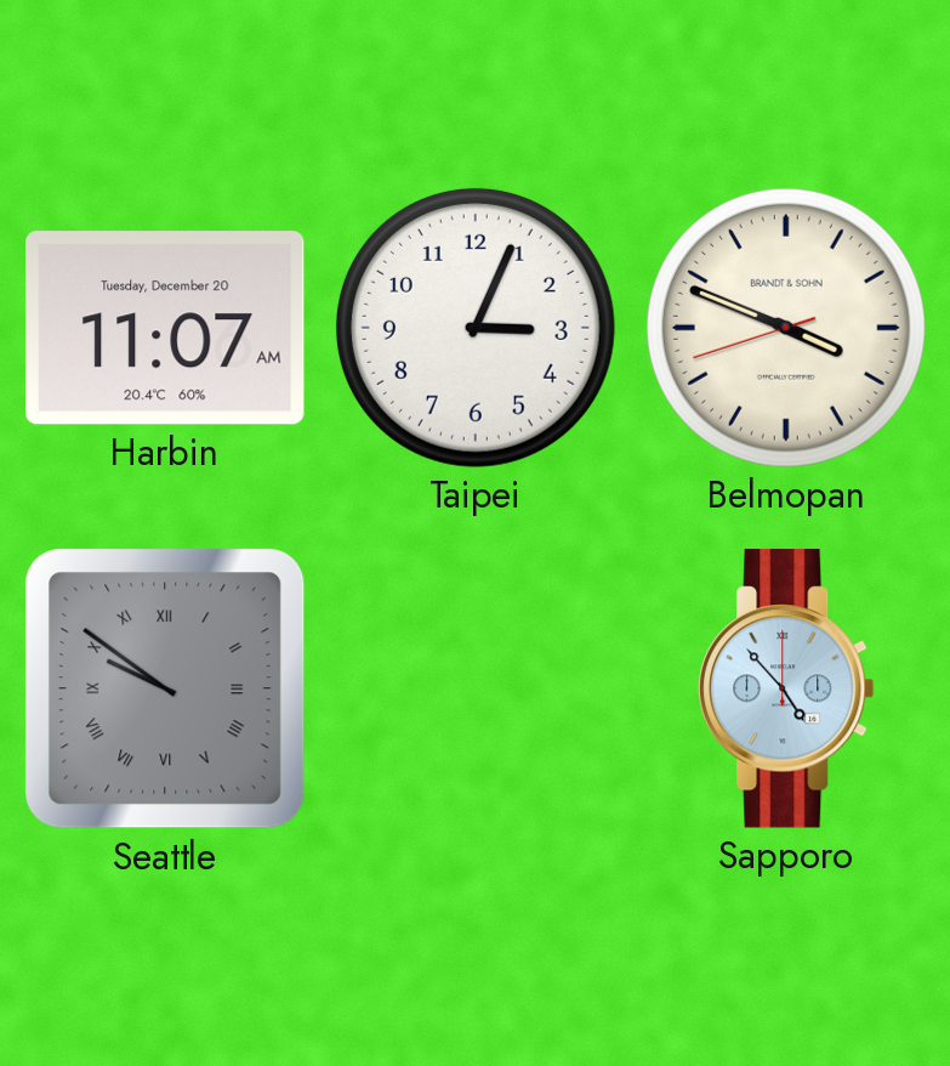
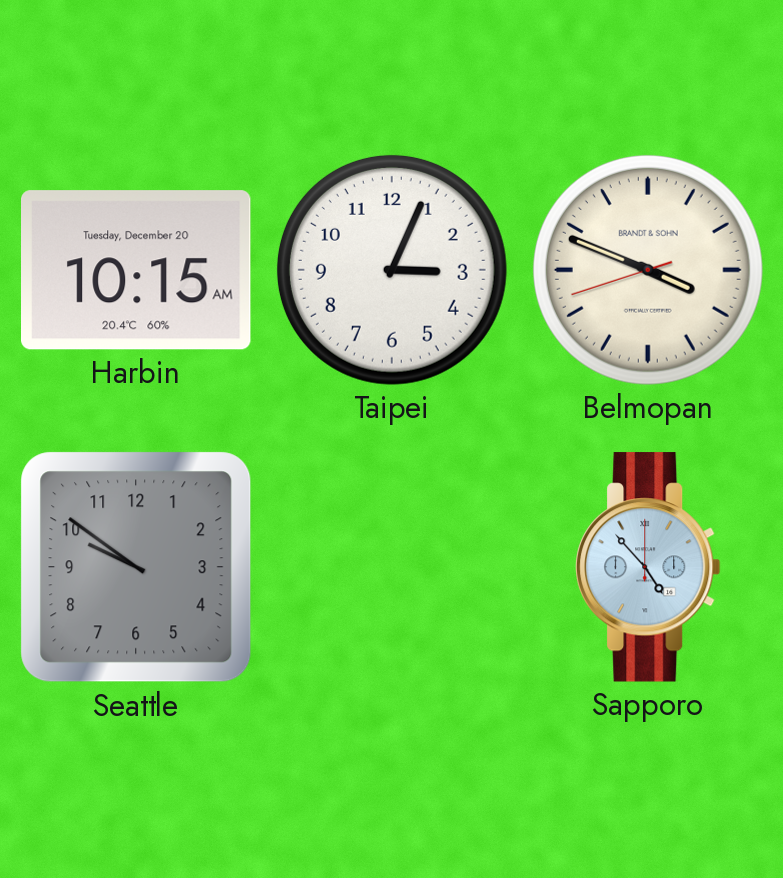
Harbin: 11:07 -> 10:15
Seattle numerals: Roman -> Arabic
